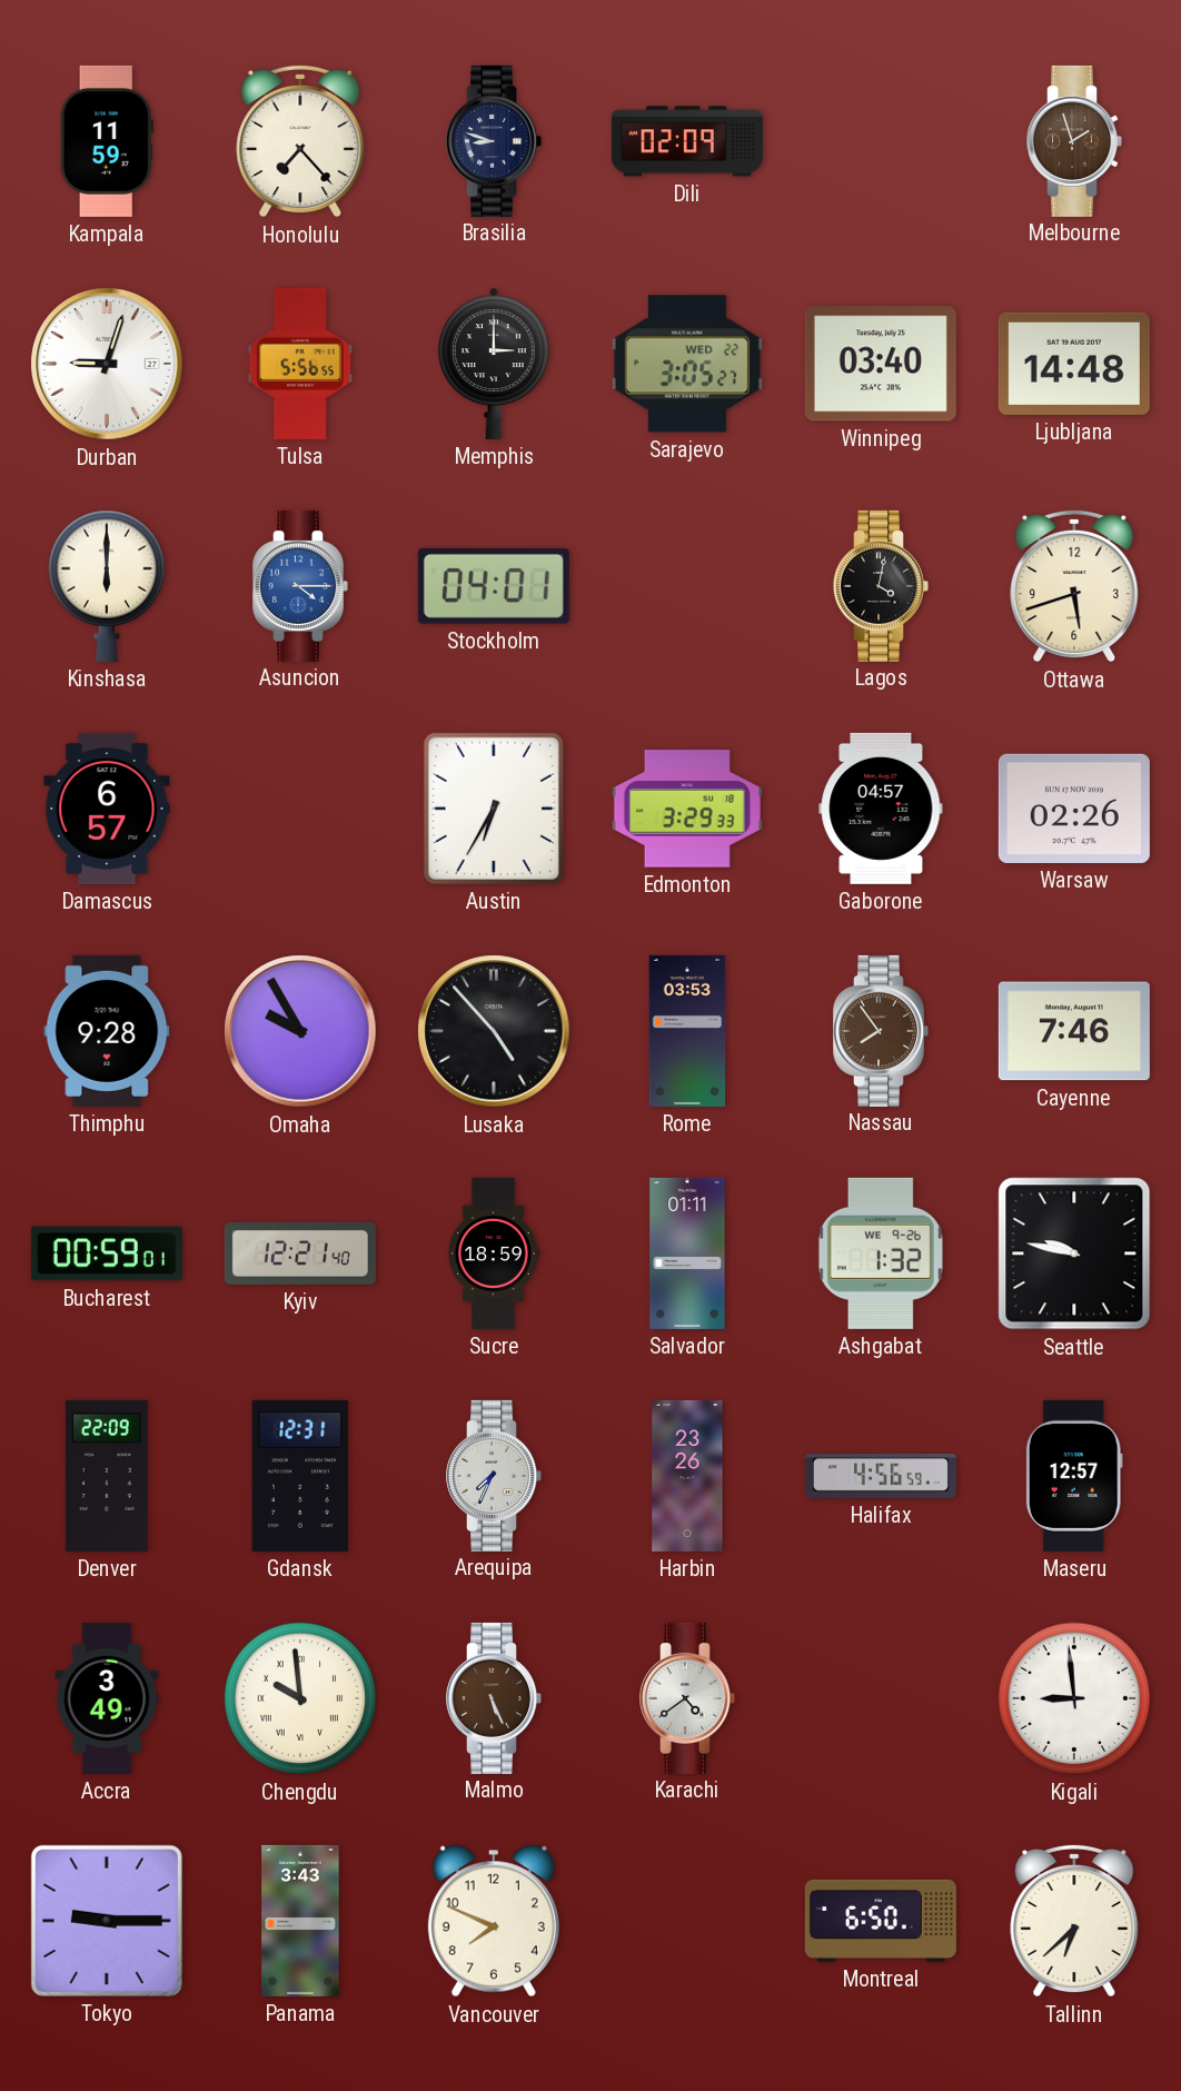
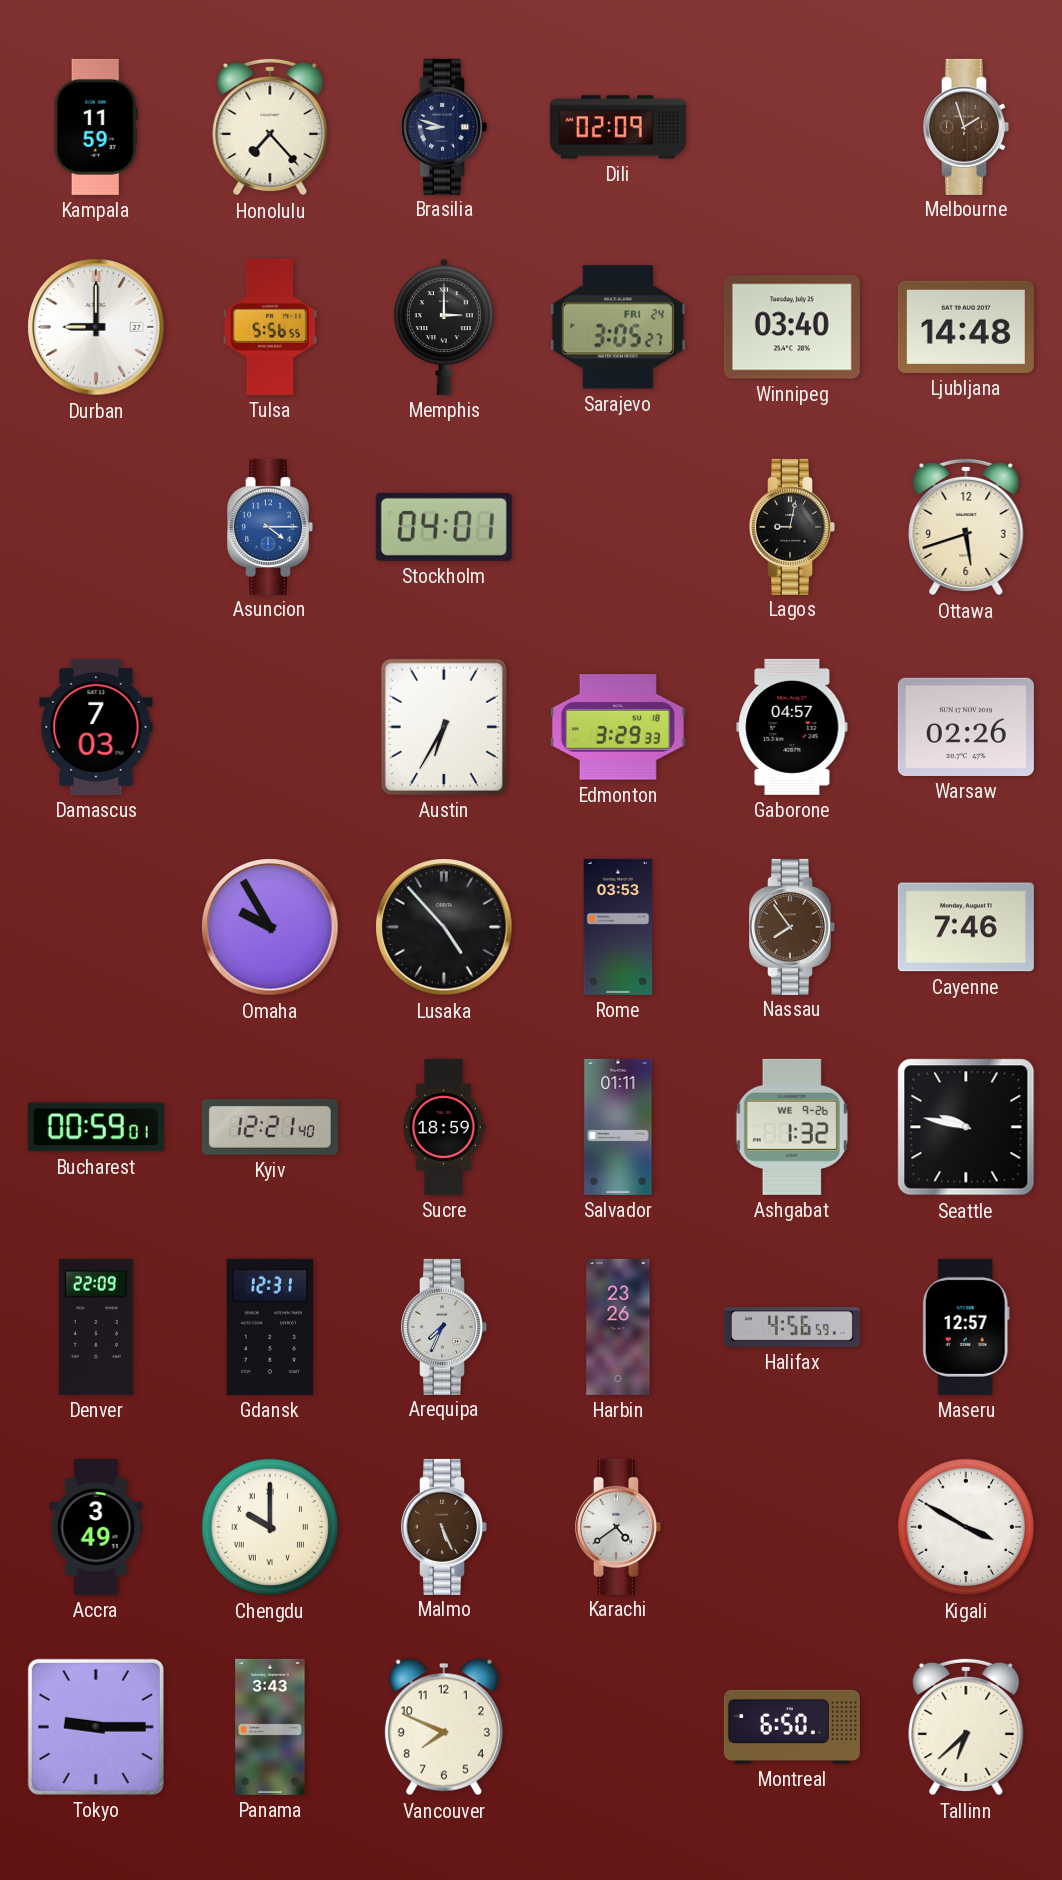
Durban: 9:03 -> 9:00
Sarajevo date: WED 22 -> FRI 24
Kinshasa: 6:00 -> none
Lagos: 4:02 -> 9:02
Damascus: 6:57 -> 7:03
Thimphu: 9:28 -> none
Chengdu: 9:59 -> 10:00
Kigali: 8:59 -> 3:50
